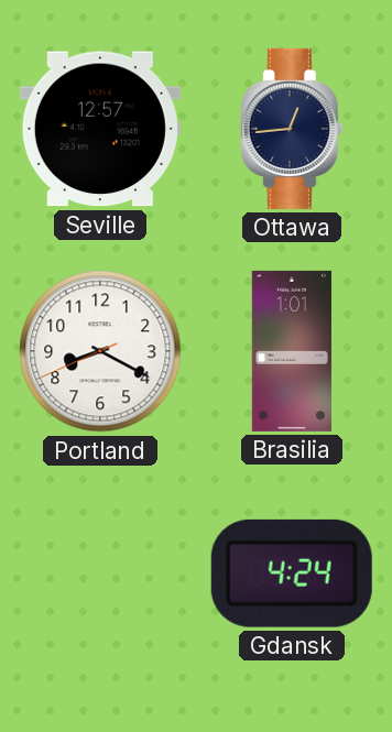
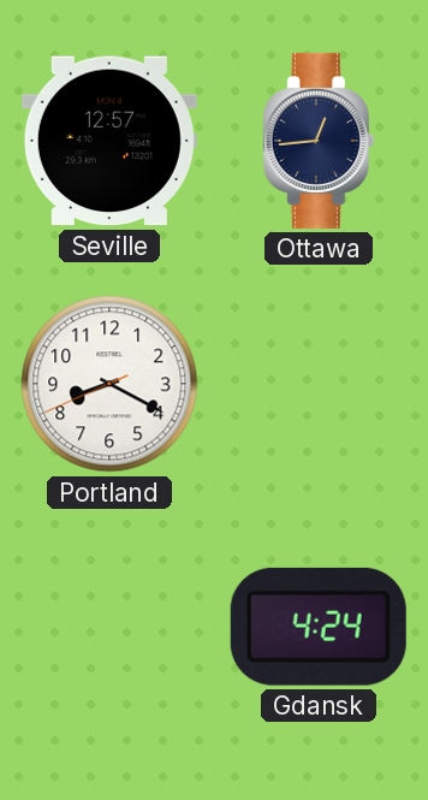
Brasilia: 1:01 -> none
